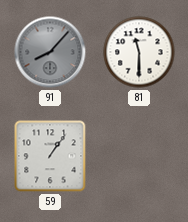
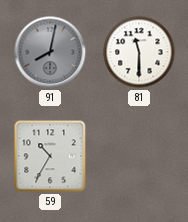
91: 8:07 -> 8:02
59: 1:06 -> 10:35
